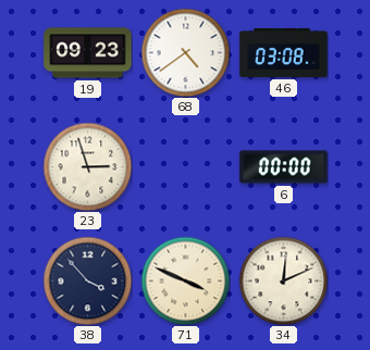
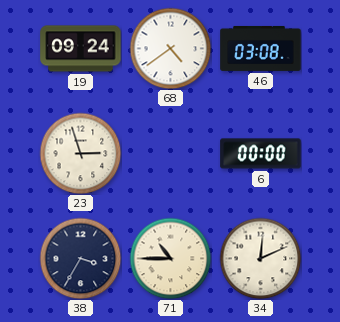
19: 09:23 -> 09:24
38: 3:53 -> 3:35
71: 3:49 -> 10:45
